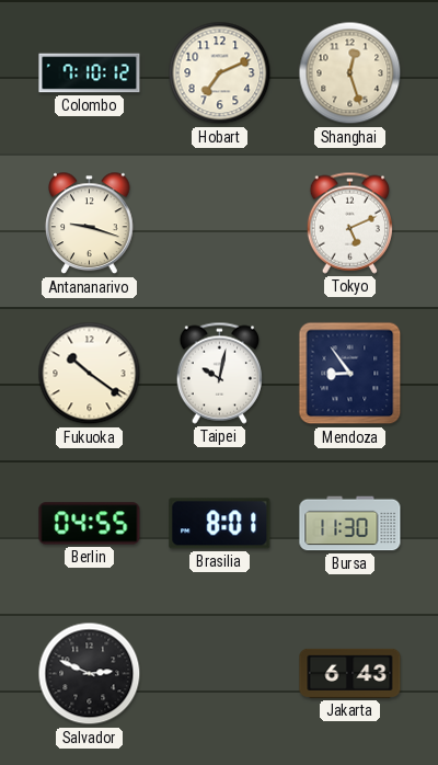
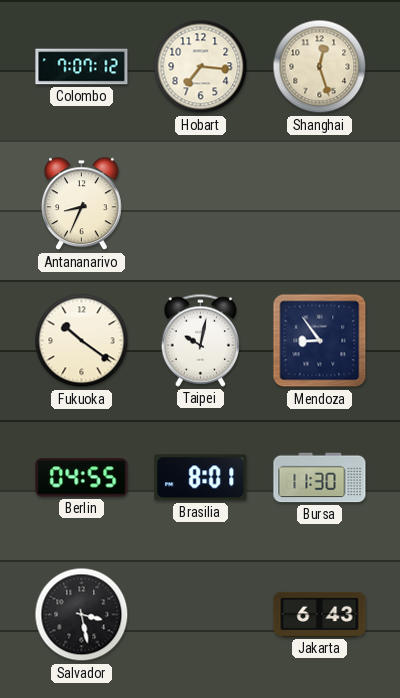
Colombo: 7:10 -> 7:07
Hobart: 7:11 -> 7:16
Antananarivo: 9:18 -> 8:34
Tokyo: 5:11 -> none
Salvador: 2:49 -> 3:28
